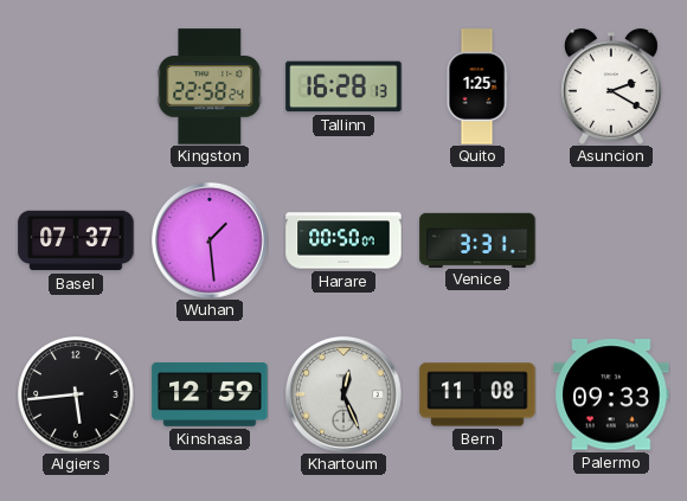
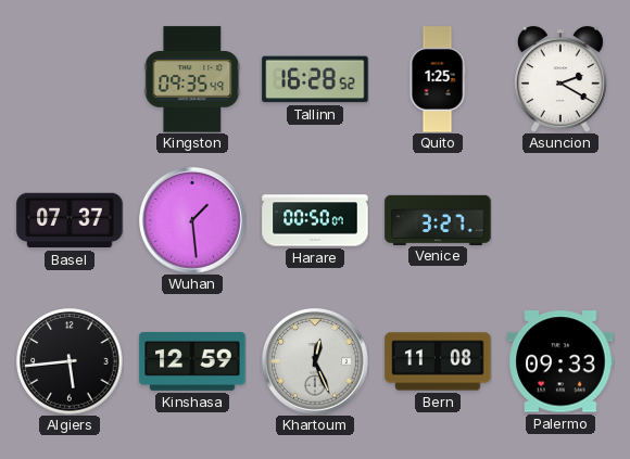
Kingston: 22:58 -> 09:35
Tallinn: 16:28:13 -> 16:28:52
Venice: 3:31 -> 3:27
